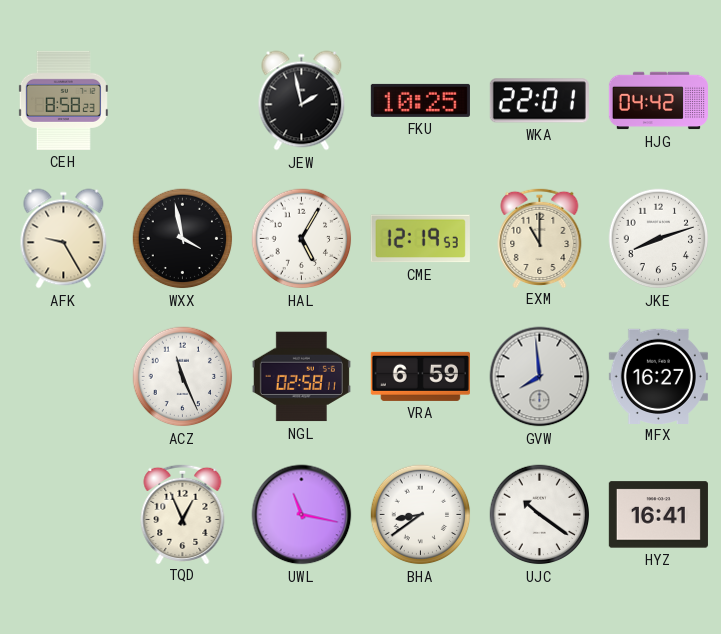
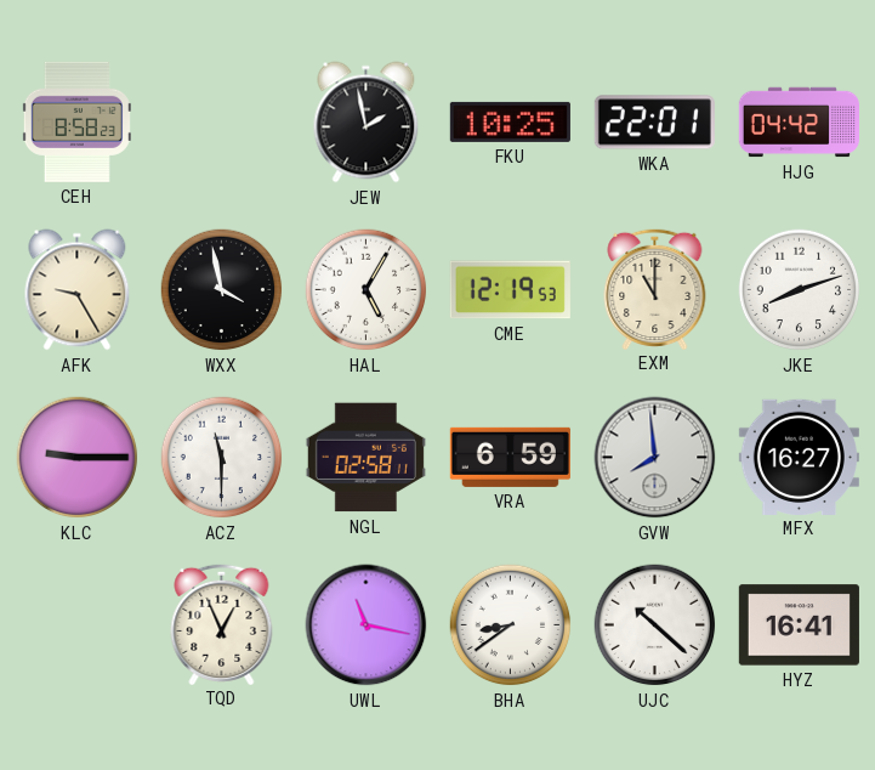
KLC: none -> 9:15
ACZ: 11:26 -> 11:30
UJC: 10:21 -> 10:22
